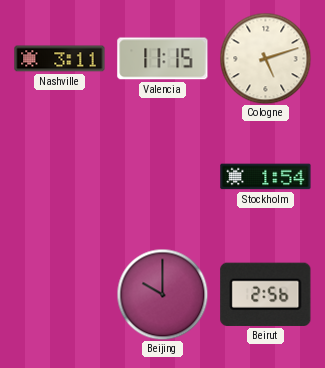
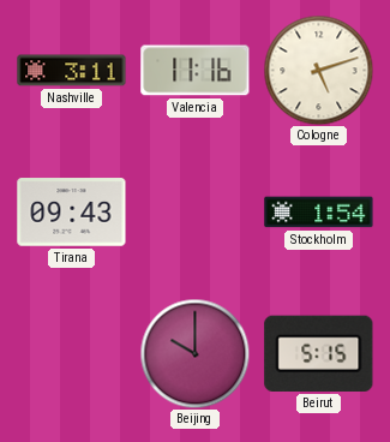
Valencia: 11:15 -> 11:16
Tirana: none -> 09:43
Beirut: 2:56 -> 5:15
